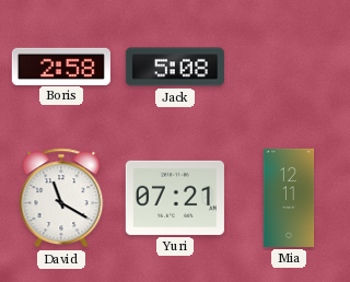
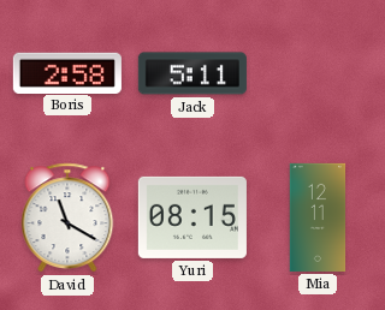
Jack: 5:08 -> 5:11
Yuri: 07:21 -> 08:15
